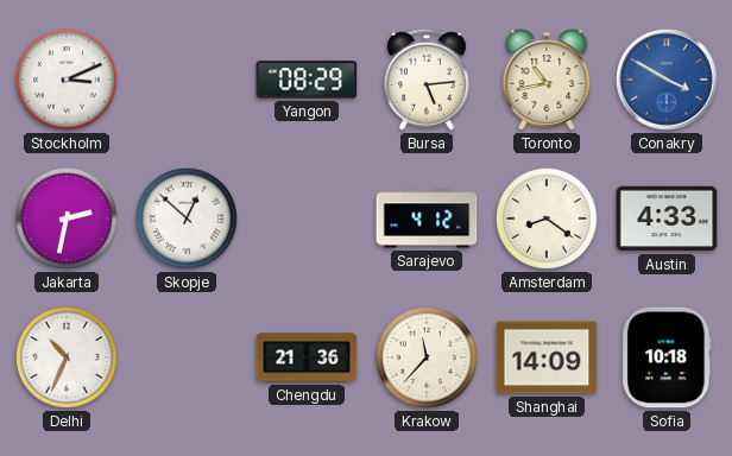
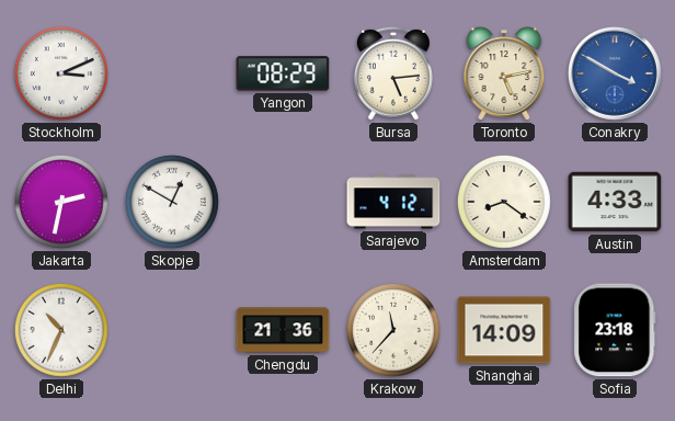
Toronto: 10:43 -> 5:13
Skopje: 12:52 -> 12:50
Sofia: 10:18 -> 23:18
